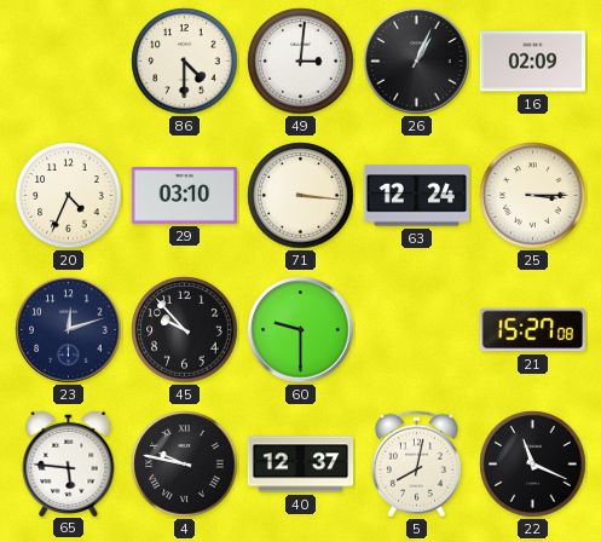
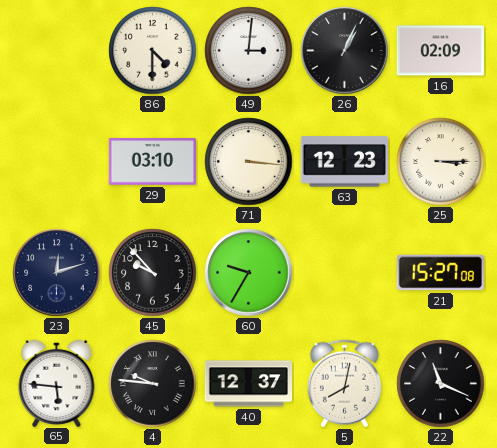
20: 4:34 -> none
63: 12:24 -> 12:23
60: 9:30 -> 9:35
4: 9:47 -> 9:46
